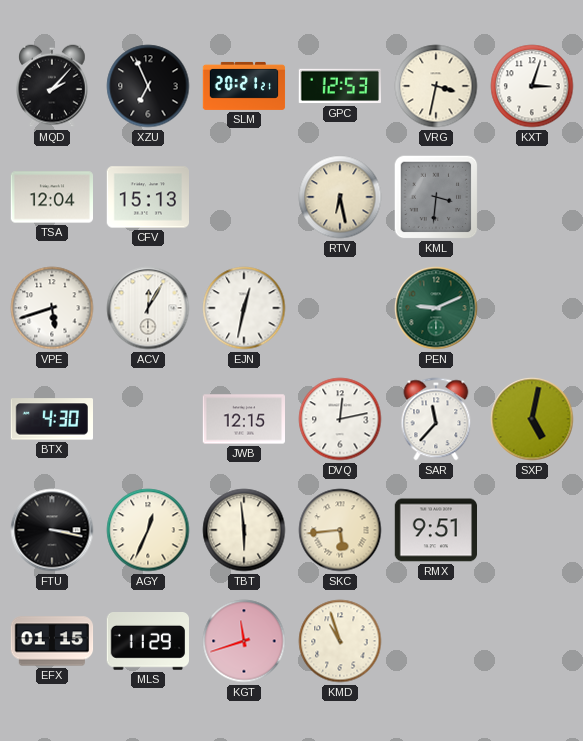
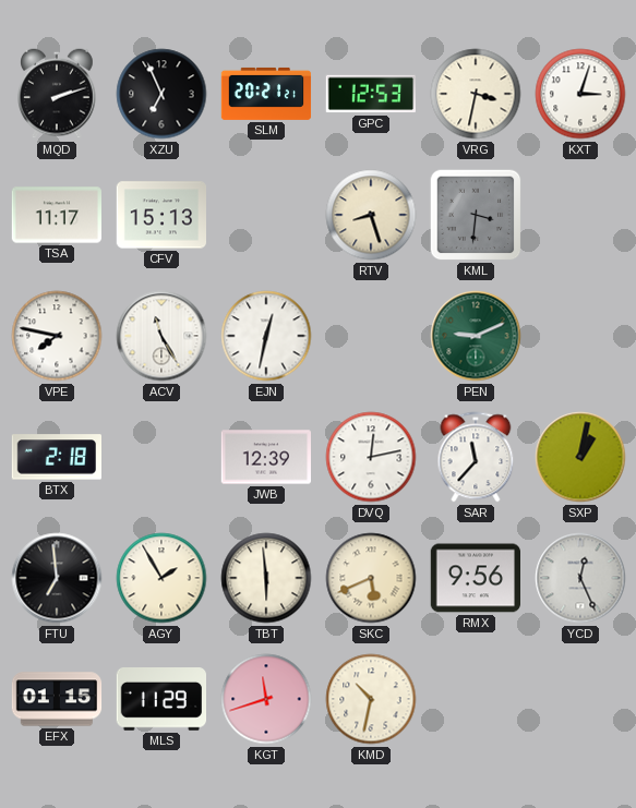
MQD: 2:07 -> 2:12
TSA: 12:04 -> 11:17
RTV: 6:28 -> 8:27
VPE: 5:42 -> 7:47
ACV: 12:05 -> 11:25
BTX: 4:30 -> 2:18
JWB: 12:15 -> 12:39
SXP: 5:02 -> 1:02
FTU: 3:17 -> 6:59
AGY: 12:34 -> 1:55
SKC: 5:44 -> 5:41
RMX: 9:51 -> 9:56
YCD: none -> 12:26
KMD: 10:57 -> 10:32
